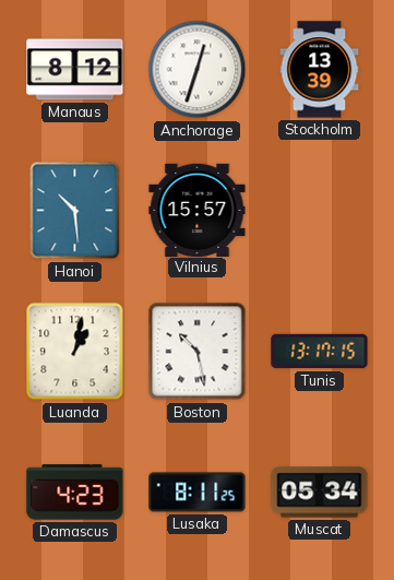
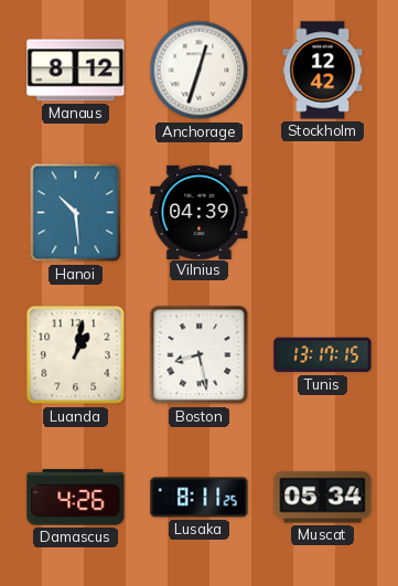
Stockholm: 13:39 -> 12:42
Vilnius: 15:57 -> 04:39
Boston: 10:28 -> 8:28
Damascus: 4:23 -> 4:26
